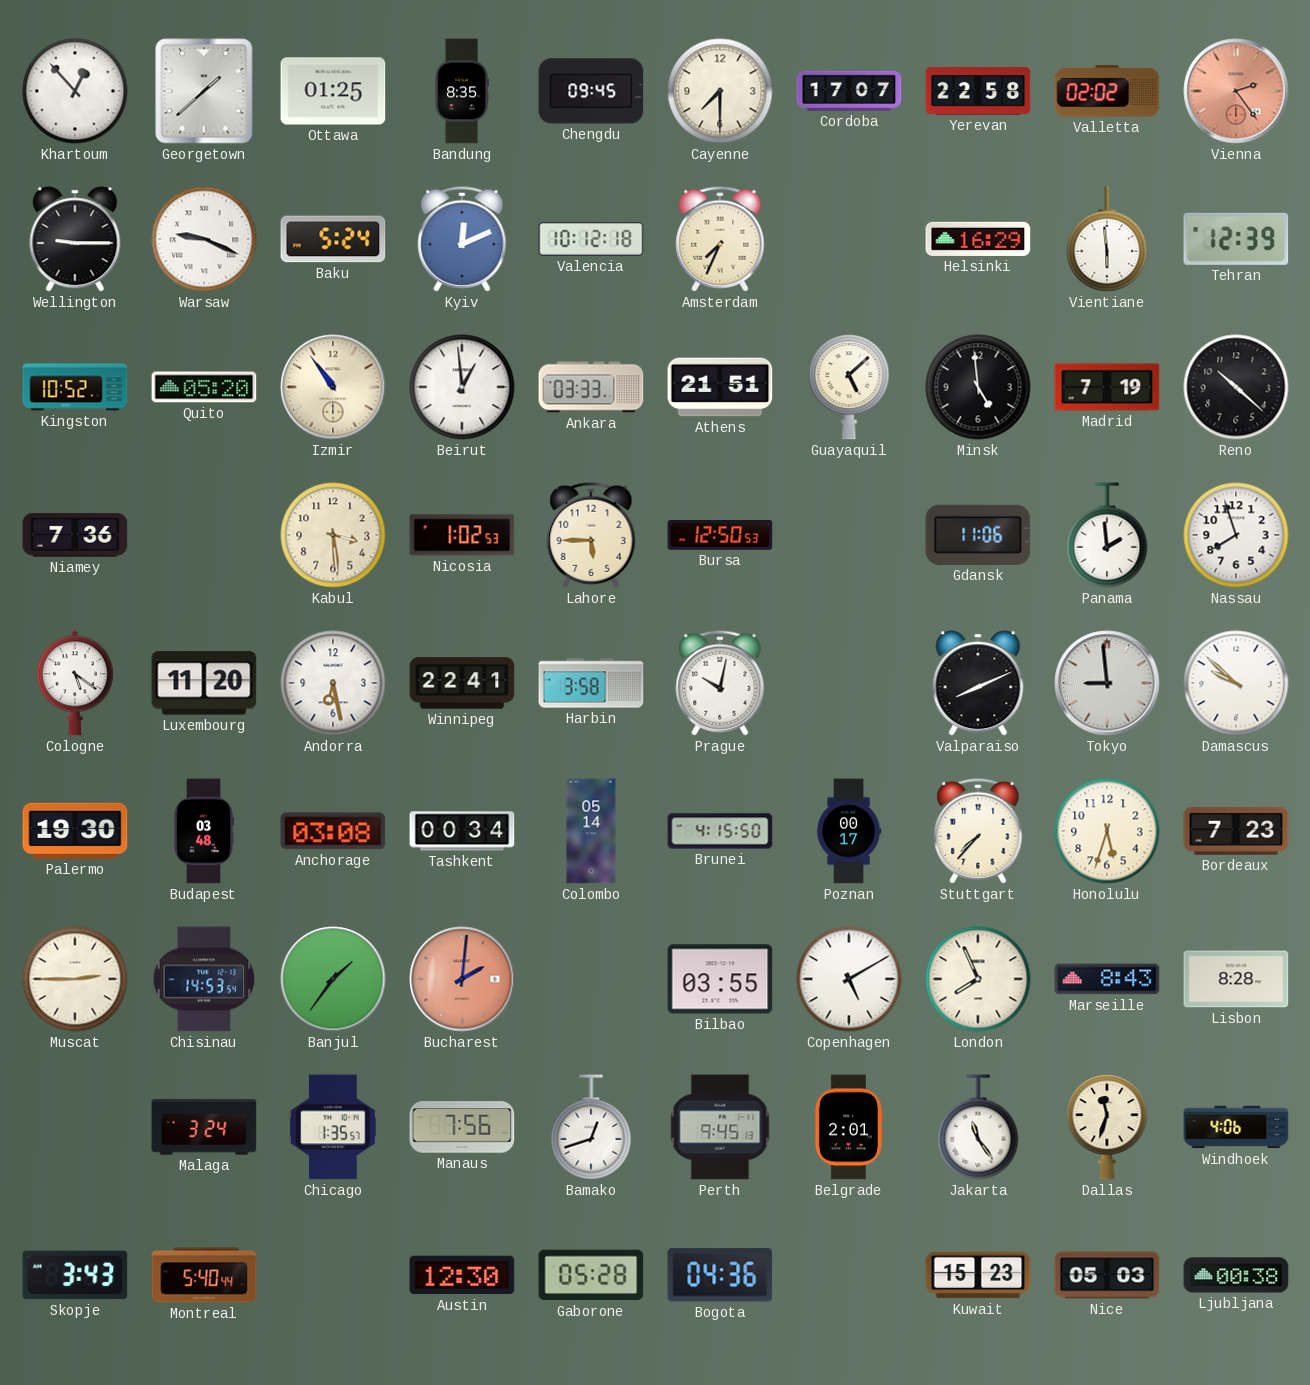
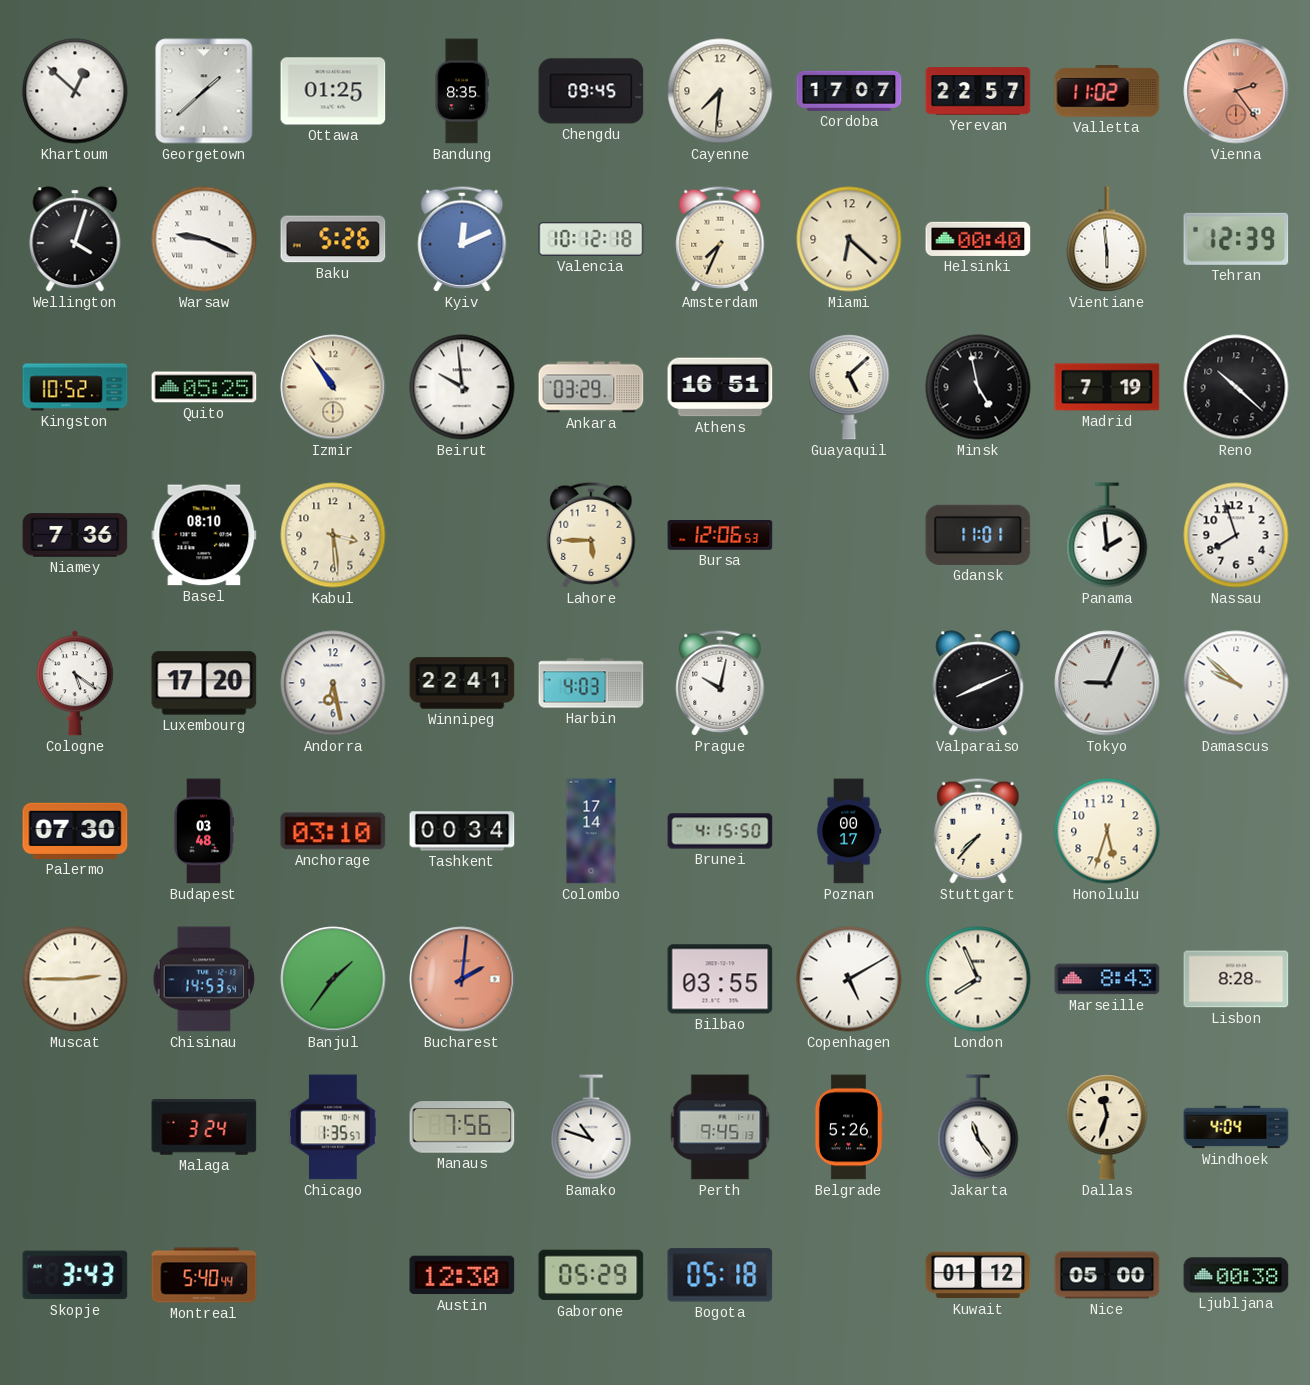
Khartoum: 12:53 -> 12:52
Cayenne: 7:30 -> 7:31
Yerevan: 22:58 -> 22:57
Valletta: 02:02 -> 11:02
Wellington: 9:15 -> 4:03
Baku: 5:24 -> 5:26
Miami: none -> 6:22
Helsinki: 16:29 -> 00:40
Quito: 05:20 -> 05:25
Beirut: 12:59 -> 9:59
Ankara: 03:33 -> 03:29
Athens: 21:51 -> 16:51
Minsk: 4:59 -> 4:58
Basel: none -> 08:10
Nicosia: 1:02 -> none
Bursa: 12:50 -> 12:06
Gdansk: 11:06 -> 11:01
Luxembourg: 11:20 -> 17:20
Harbin: 3:58 -> 4:03
Tokyo: 8:59 -> 9:04
Palermo: 19:30 -> 07:30
Anchorage: 03:08 -> 03:10
Colombo: 05:14 -> 17:14
Bordeaux: 7:23 -> none
Bamako: 12:42 -> 10:48
Belgrade: 2:01 -> 5:26
Windhoek: 4:06 -> 4:04
Gaborone: 05:28 -> 05:29
Bogota: 04:36 -> 05:18
Kuwait: 15:23 -> 01:12
Nice: 05:03 -> 05:00
